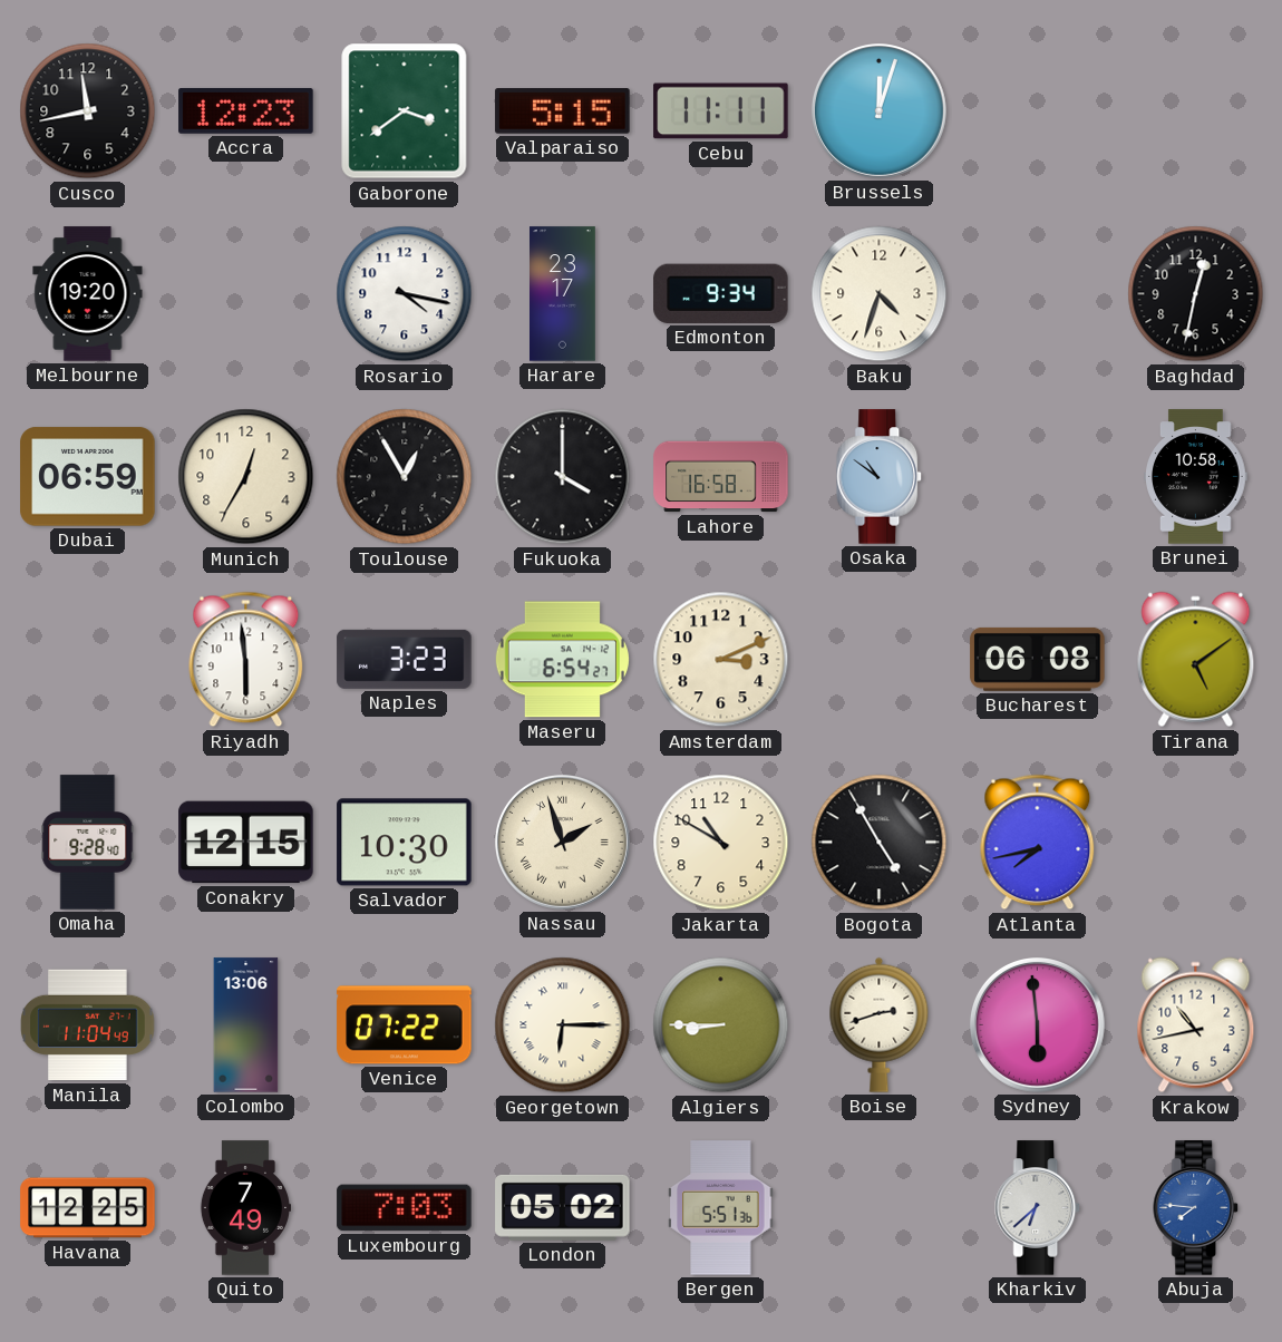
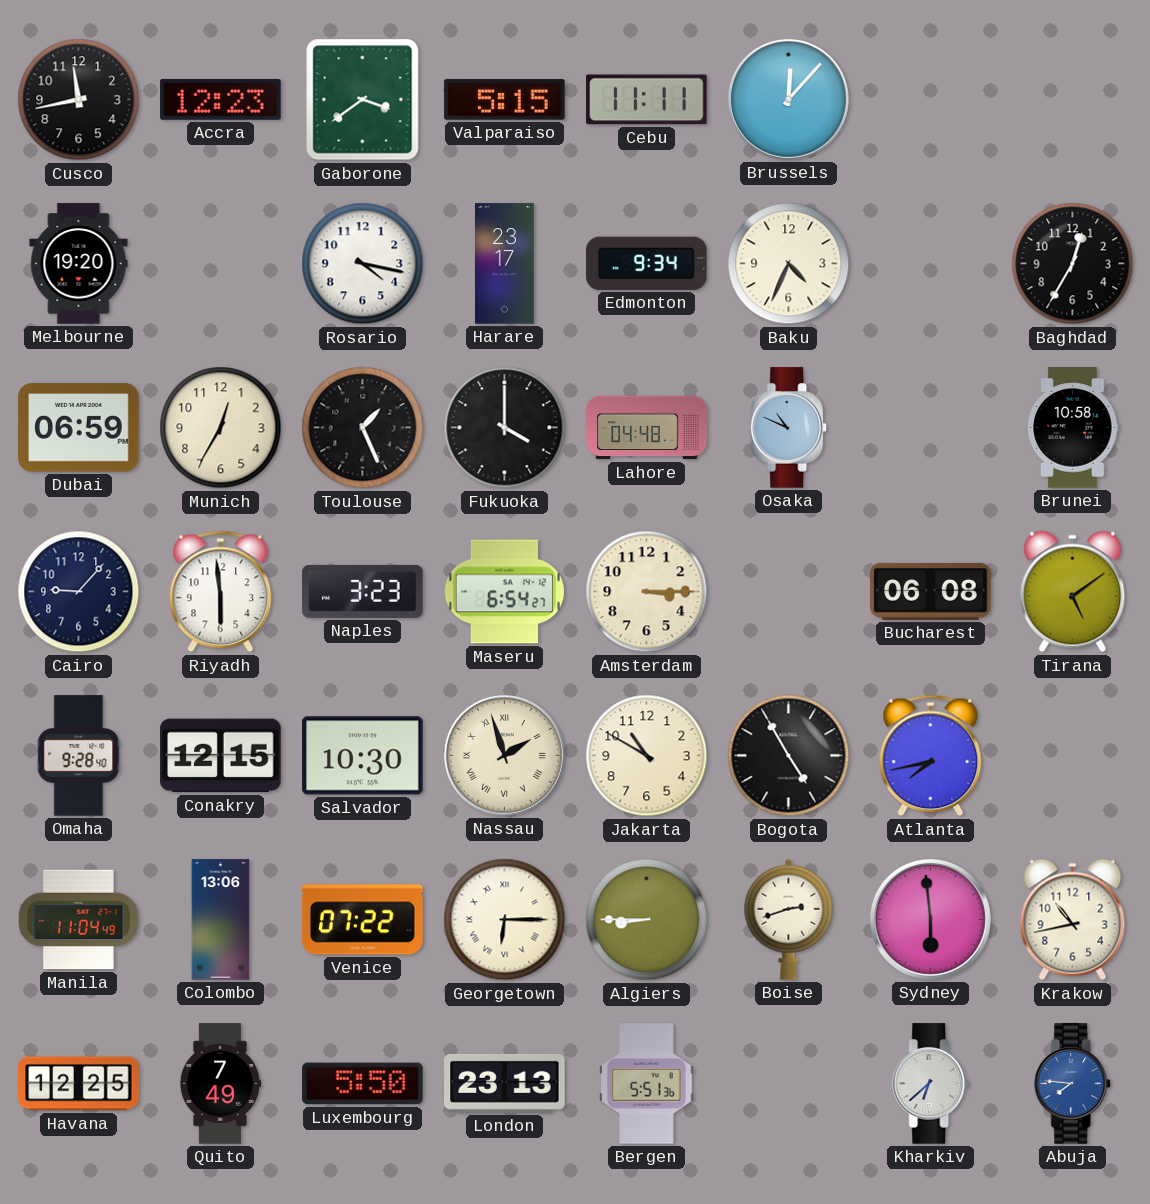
Brussels: 12:03 -> 12:07
Baku: 4:33 -> 4:34
Baghdad: 12:32 -> 12:35
Toulouse: 12:55 -> 1:26
Lahore: 16:58 -> 04:48
Osaka: 10:51 -> 10:49
Cairo: none -> 9:07
Amsterdam: 3:11 -> 3:15
Luxembourg: 7:03 -> 5:50
London: 05:02 -> 23:13
